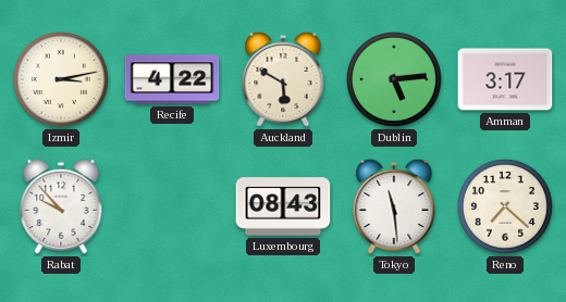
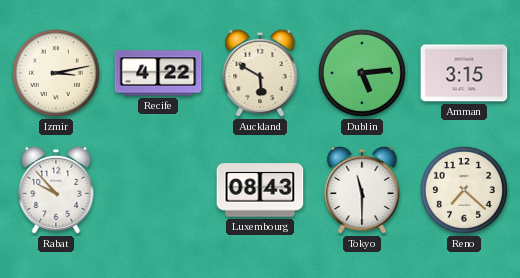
Amman: 3:17 -> 3:15
Tokyo: 11:29 -> 11:30
